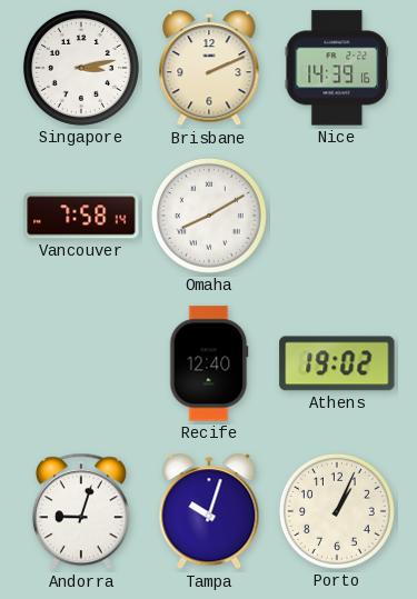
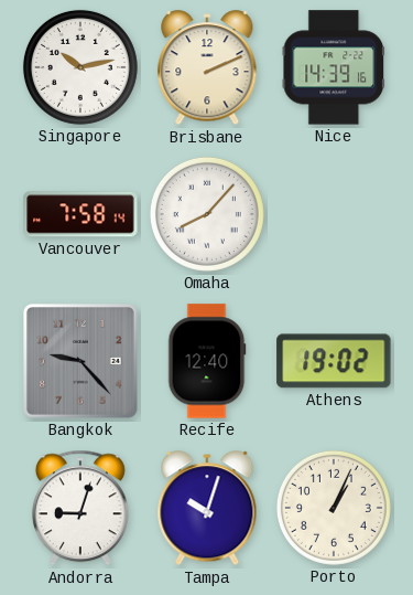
Singapore: 3:13 -> 10:13
Omaha: 8:10 -> 8:07
Bangkok: none -> 9:23
